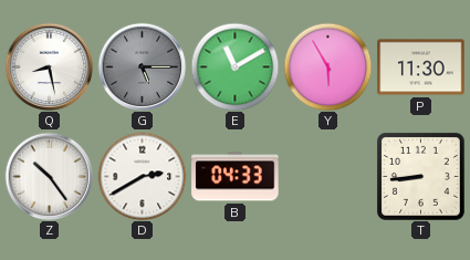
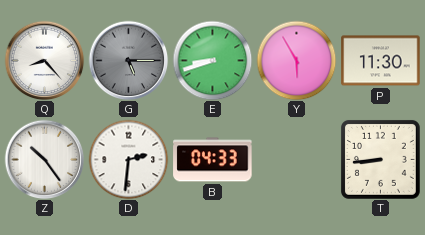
Q: 8:28 -> 8:23
E: 11:10 -> 8:42
D: 2:40 -> 2:31
